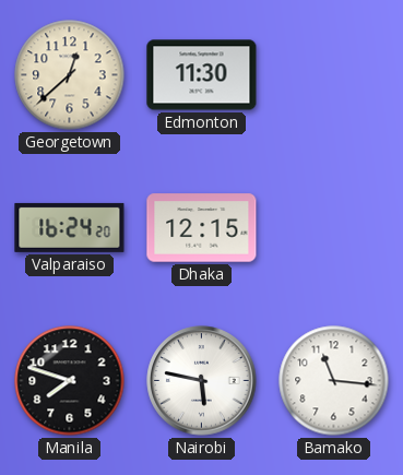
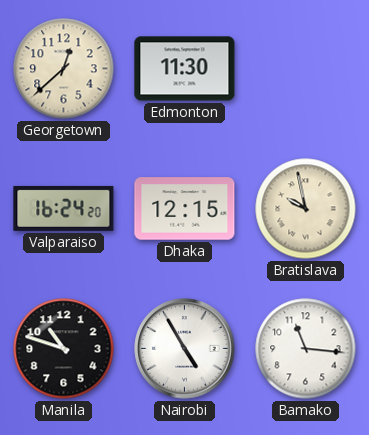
Bratislava: none -> 9:58
Manila: 7:48 -> 10:48
Nairobi: 5:47 -> 4:55
